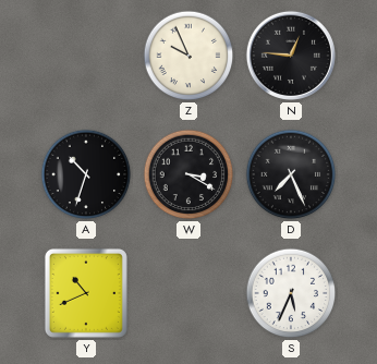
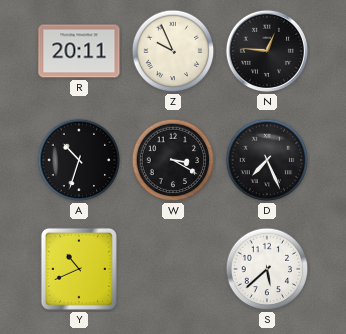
R: none -> 20:11
S: 5:34 -> 5:38
